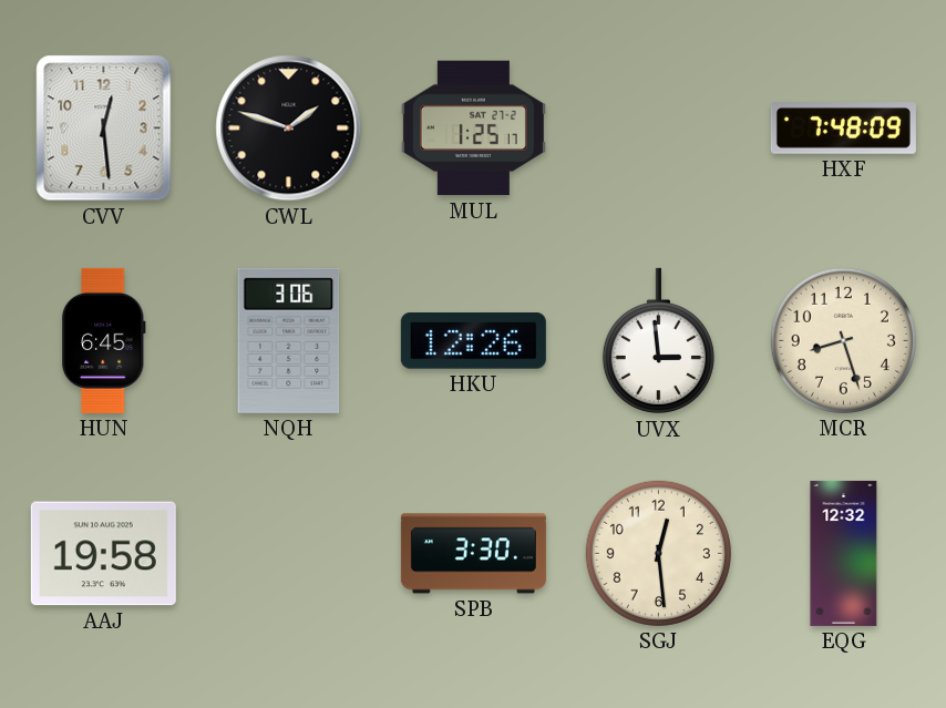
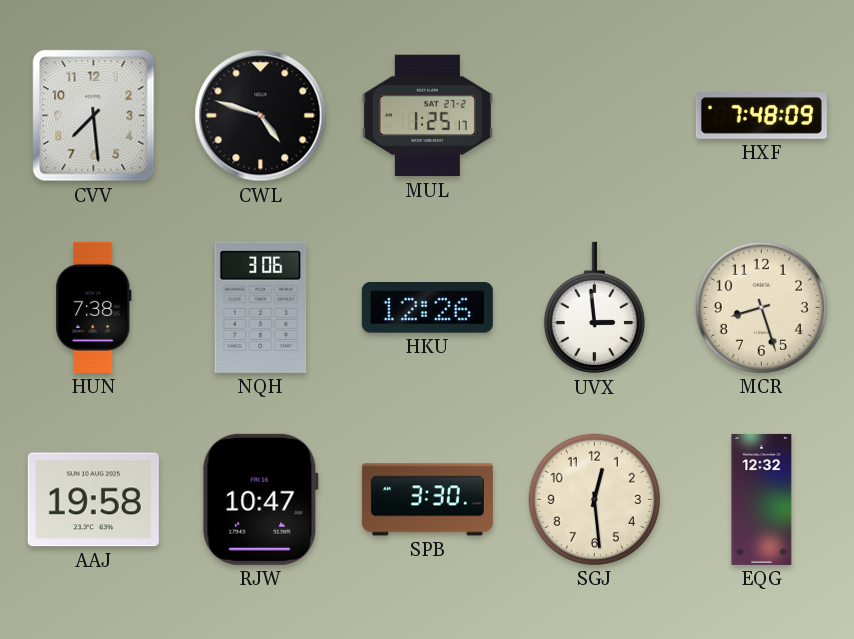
CVV: 12:29 -> 7:29
CWL: 1:48 -> 4:48
HUN: 6:45 -> 7:38
RJW: none -> 10:47
